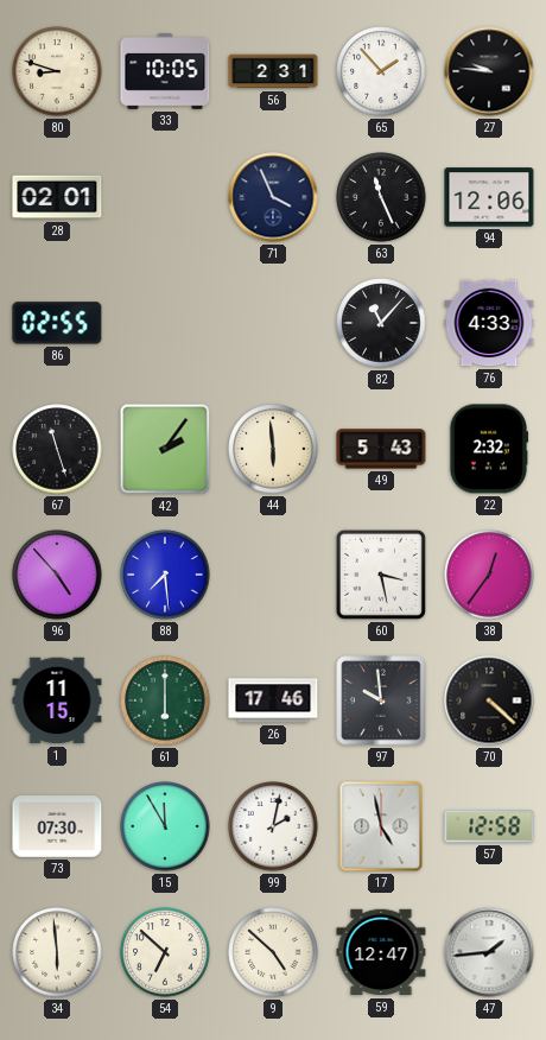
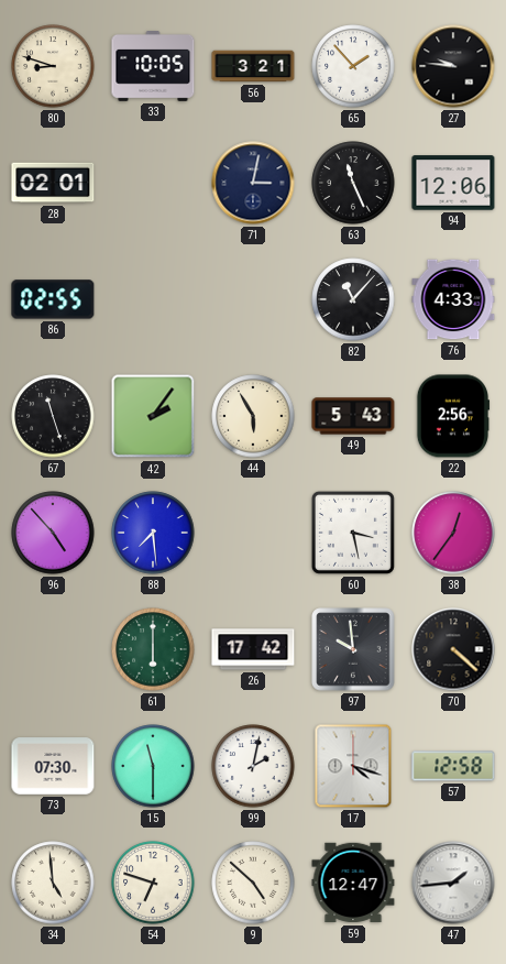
56: 2:31 -> 3:21
71: 3:56 -> 3:02
44: 5:59 -> 5:55
22: 2:32 -> 2:56
1: 11:15 -> none
26: 17:46 -> 17:42
15: 11:55 -> 11:30
17: 4:58 -> 4:18
34: 5:59 -> 4:59
54: 6:52 -> 6:48
